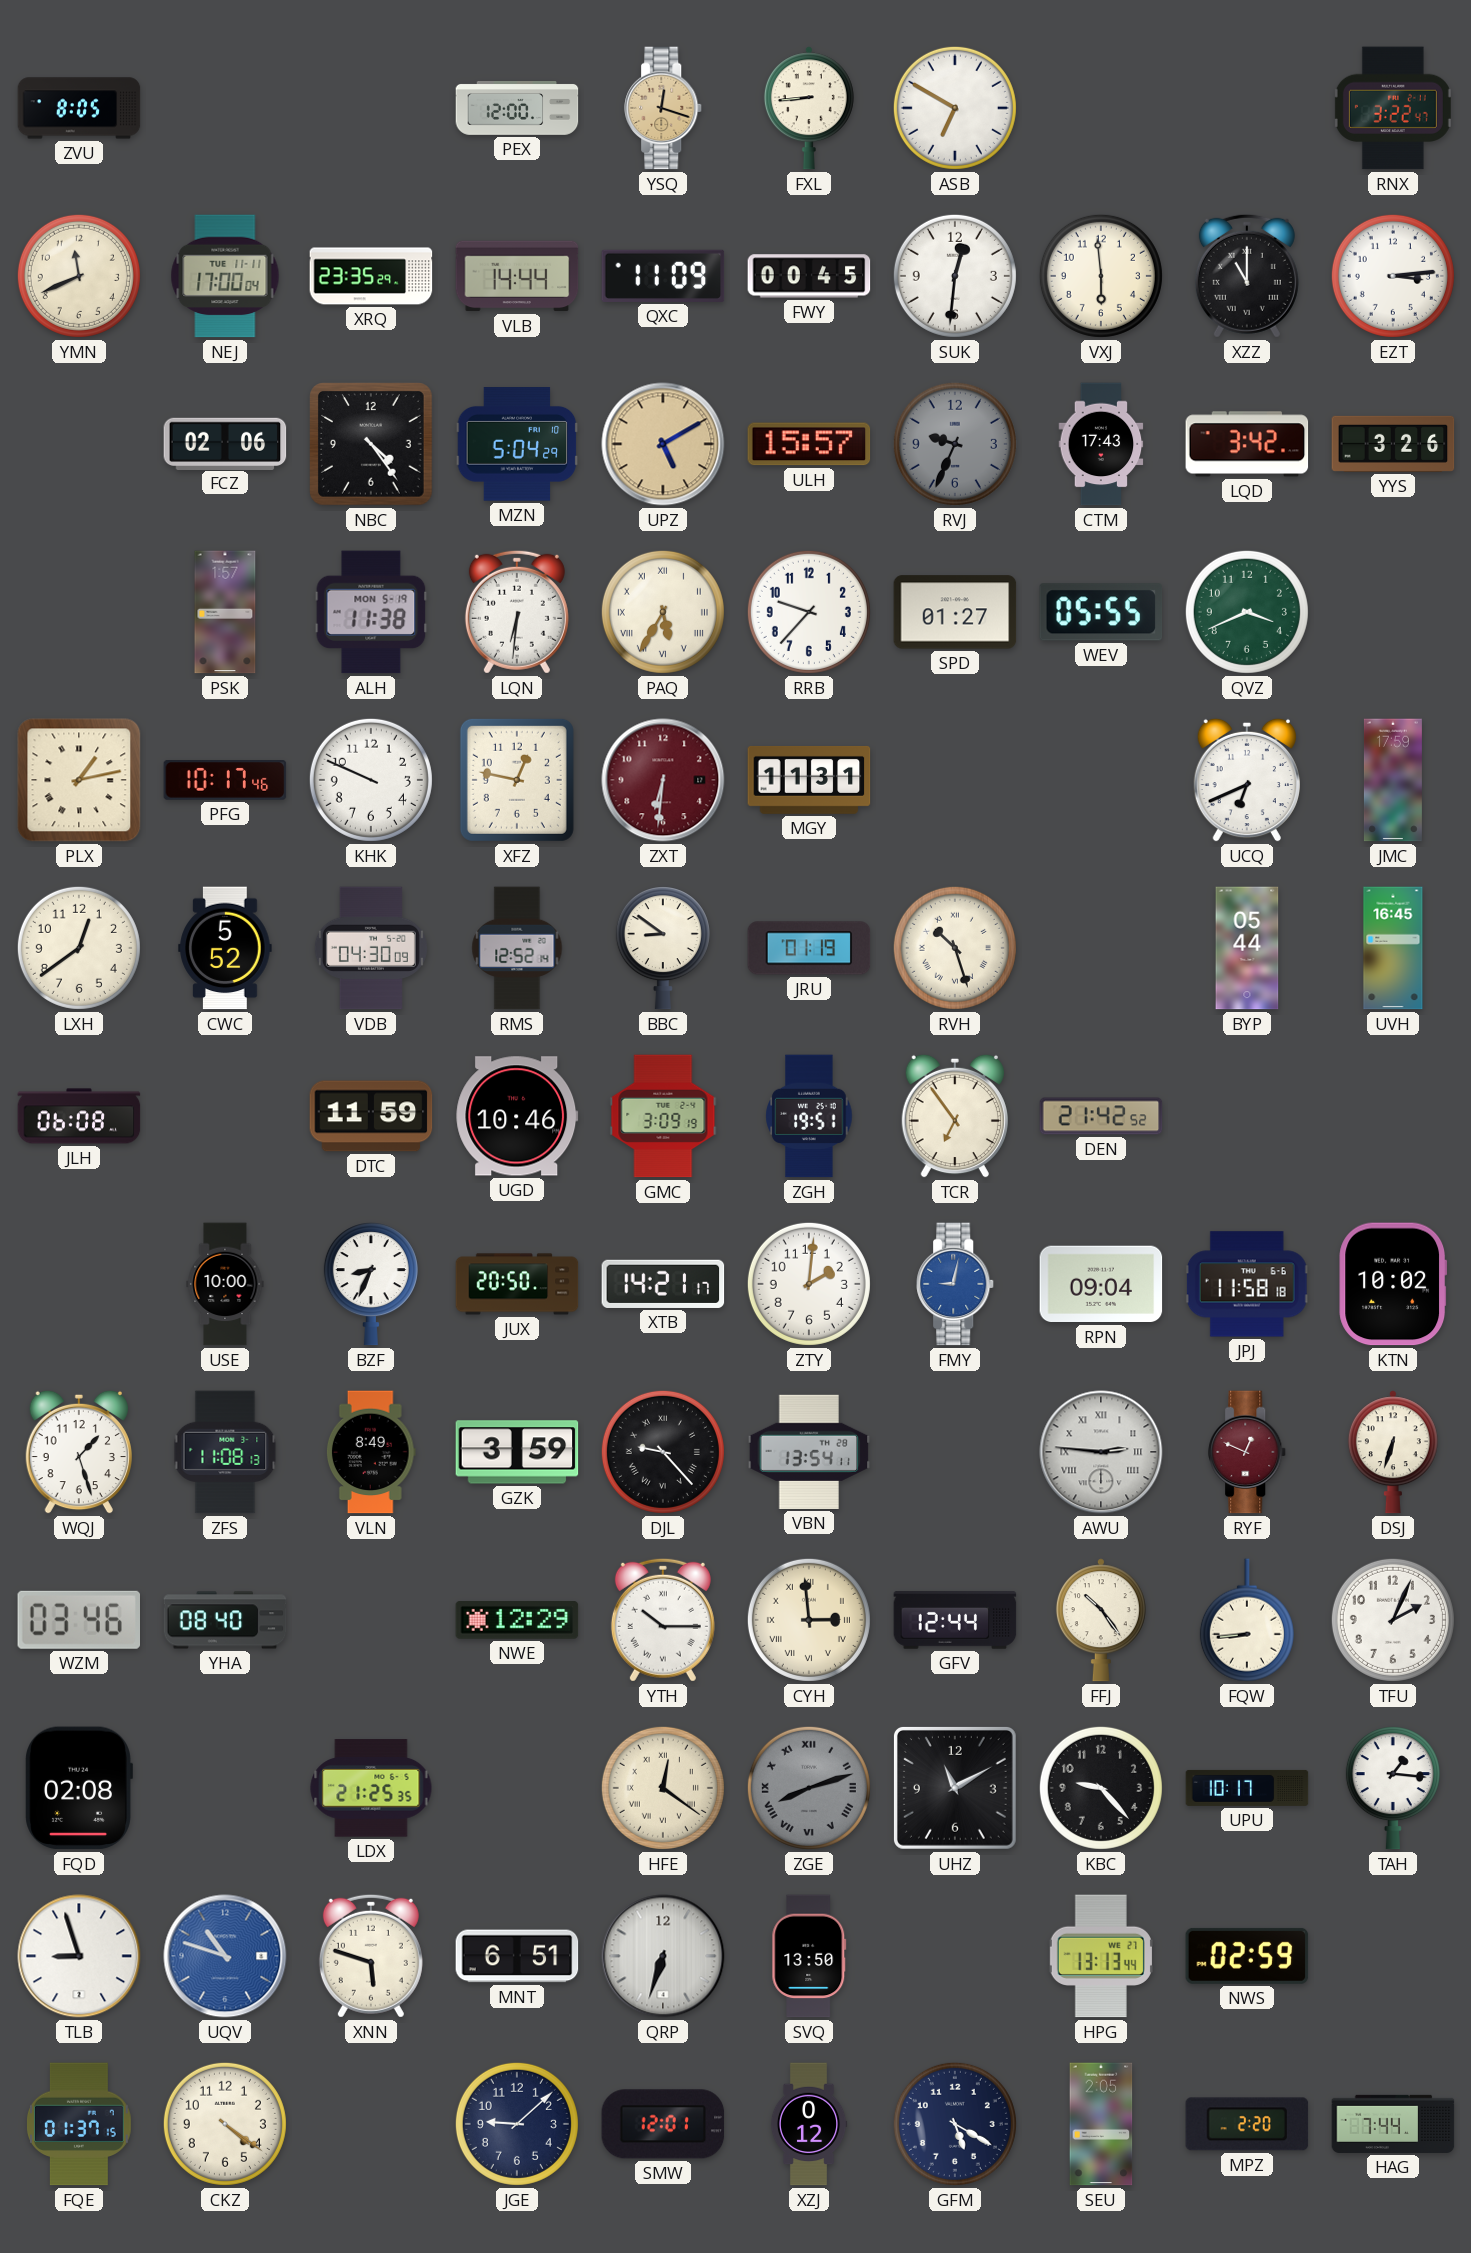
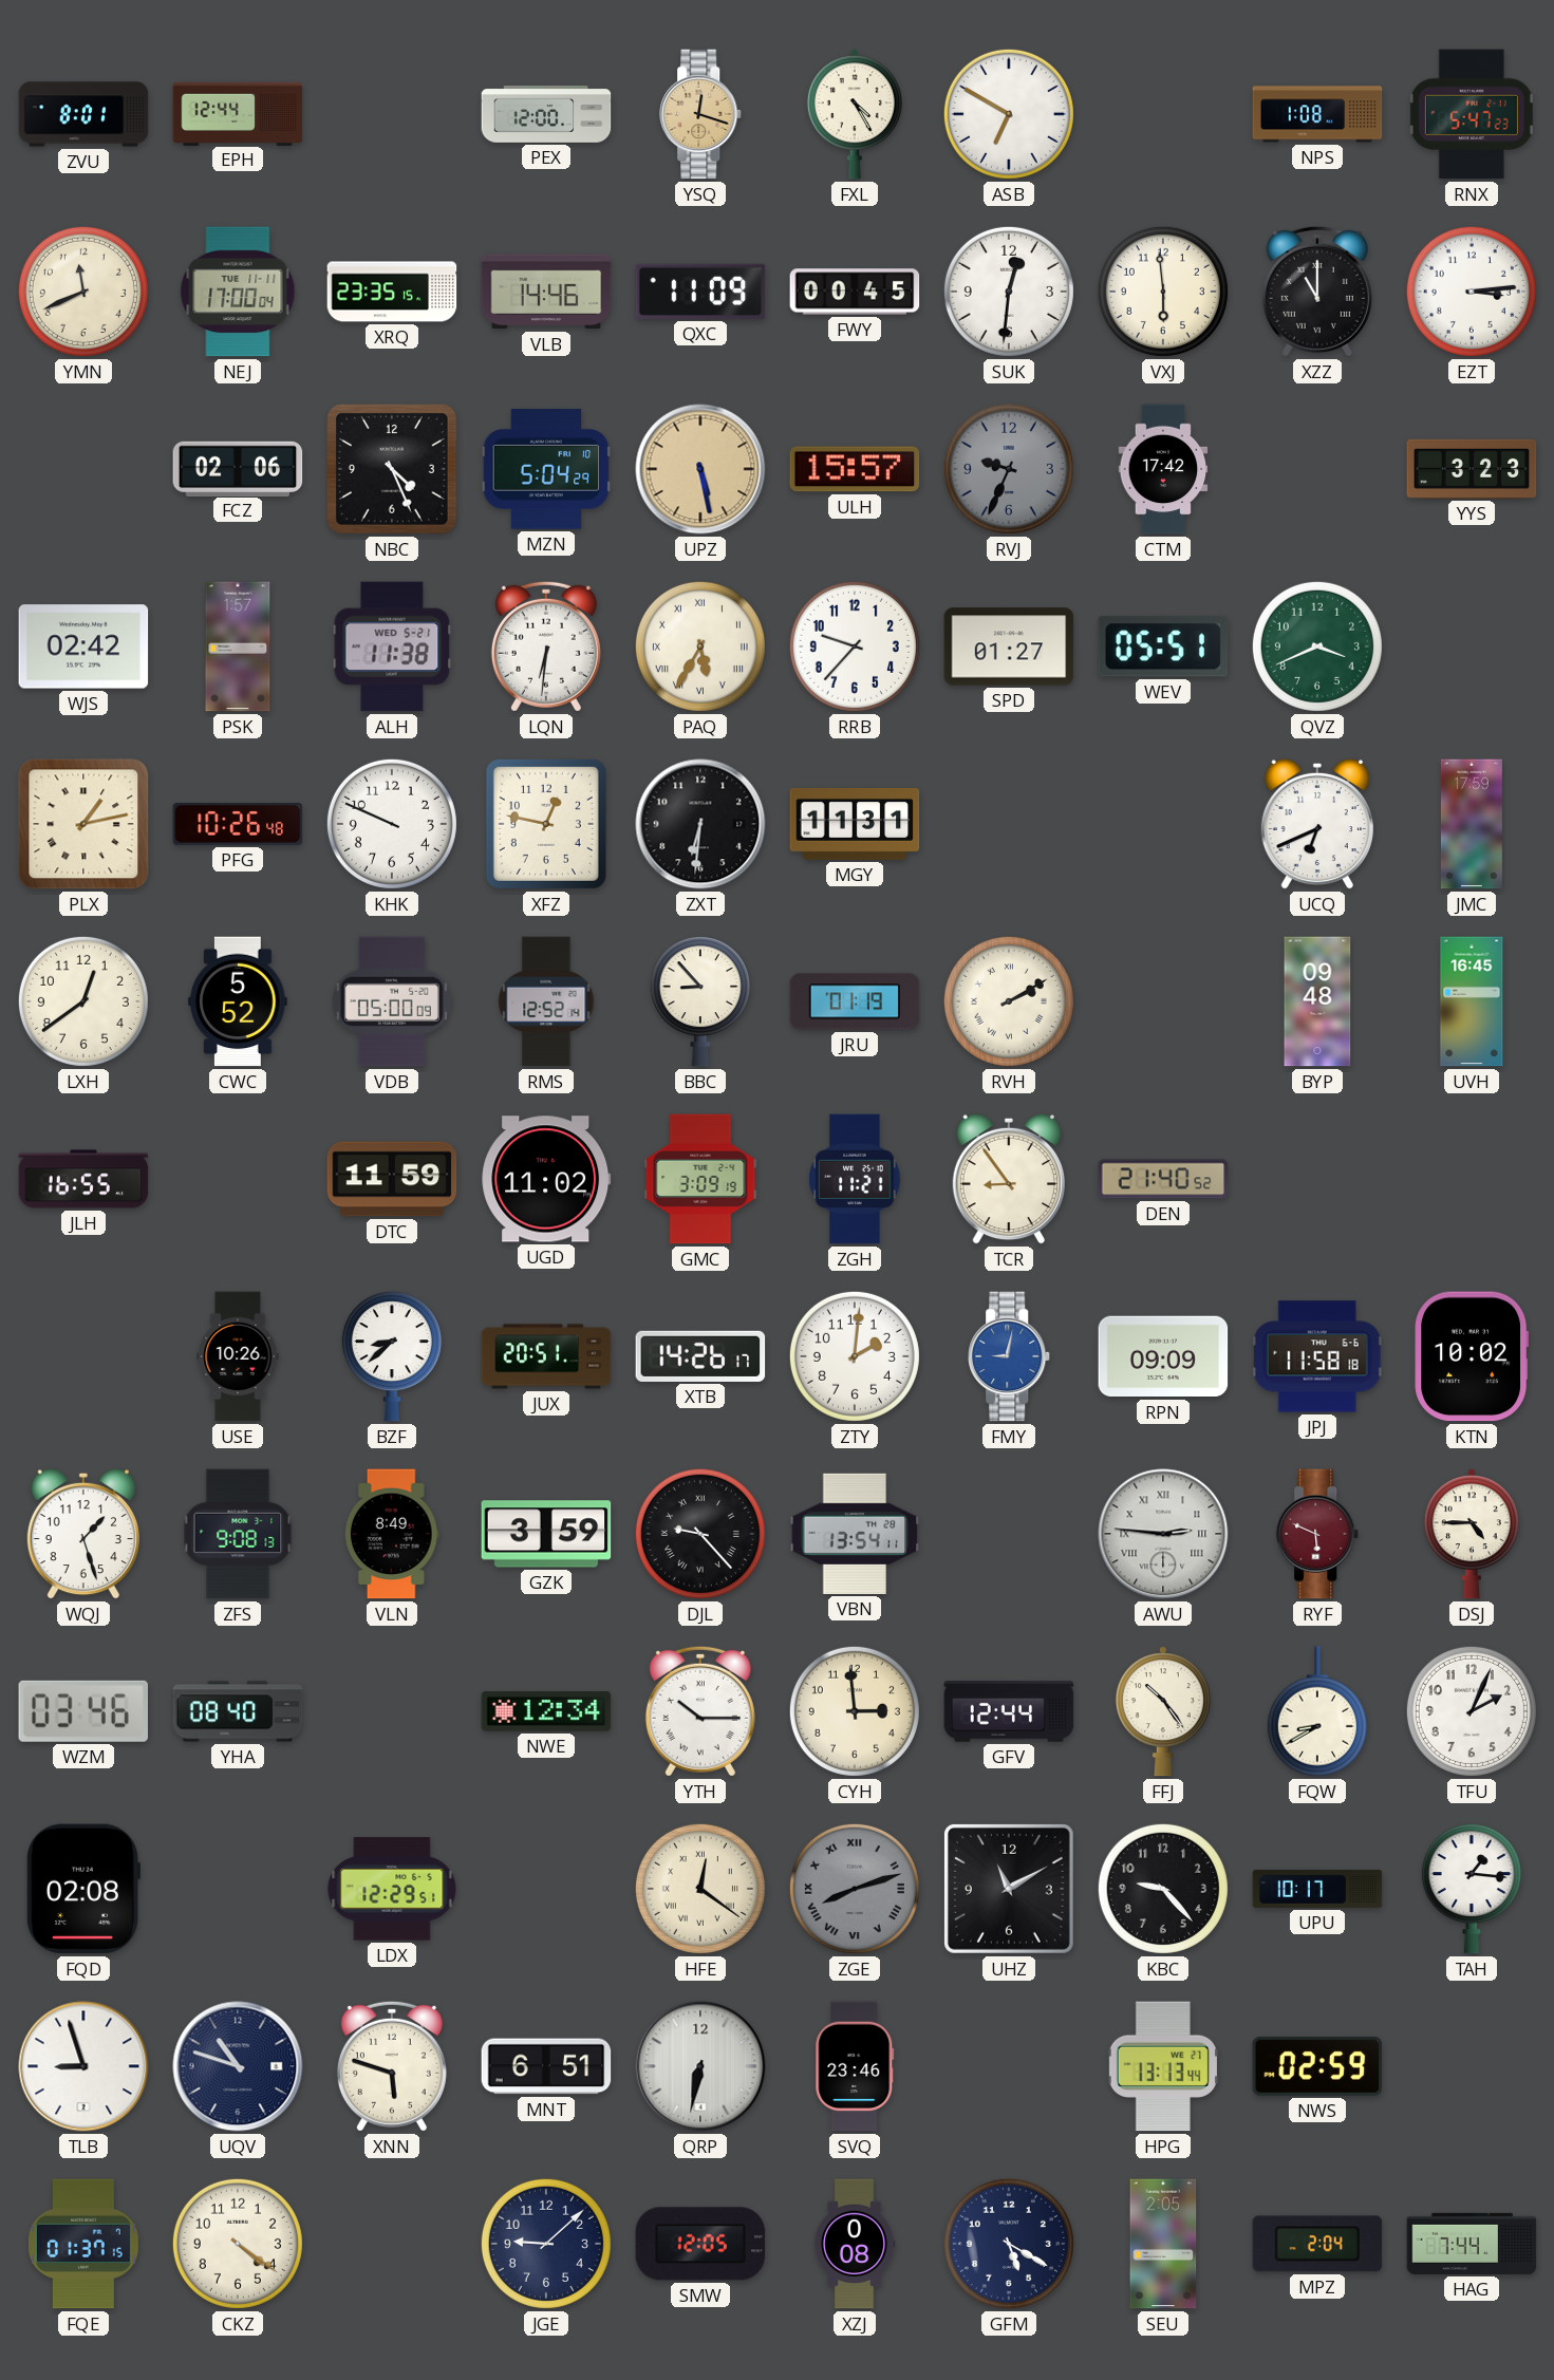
ZVU: 8:05 -> 8:01
EPH: none -> 12:44
FXL: 8:44 -> 4:25
NPS: none -> 1:08
RNX: 3:22 -> 5:47
XRQ: 23:35:29 -> 23:35:15
VLB: 14:44 -> 14:46
NBC: 4:24 -> 4:26
UPZ: 5:10 -> 5:28
CTM: 17:43 -> 17:42
LQD: 3:42 -> none
YYS: 3:26 -> 3:23
WJS: none -> 02:42
ALH date: MON 5-19 -> WED 5-21
WEV: 05:55 -> 05:51
PFG: 10:17 -> 10:26
ZXT dial: burgundy -> black
VDB: 04:30 -> 05:00
BBC: 8:51 -> 8:53
RVH: 10:27 -> 2:10
BYP: 05:44 -> 09:48
JLH: 06:08 -> 16:55
UGD: 10:46 -> 11:02
ZGH: 19:51 -> 11:21
TCR: 6:54 -> 8:54
DEN: 21:42 -> 21:40
USE: 10:00 -> 10:26
BZF: 8:34 -> 8:38
JUX: 20:50 -> 20:51
XTB: 14:21 -> 14:26
RPN: 09:04 -> 09:09
ZFS: 11:08 -> 9:08
RYF: 12:49 -> 5:49
DSJ: 6:33 -> 4:45
NWE: 12:29 -> 12:34
CYH numerals: Roman -> Arabic
FQW: 8:44 -> 8:40
LDX: 21:25 -> 12:29
UQV dial: blue -> navy
QRP: 6:33 -> 6:32
SVQ: 13:50 -> 23:46
SMW: 12:01 -> 12:05
XZJ: 0:12 -> 0:08
MPZ: 2:20 -> 2:04
